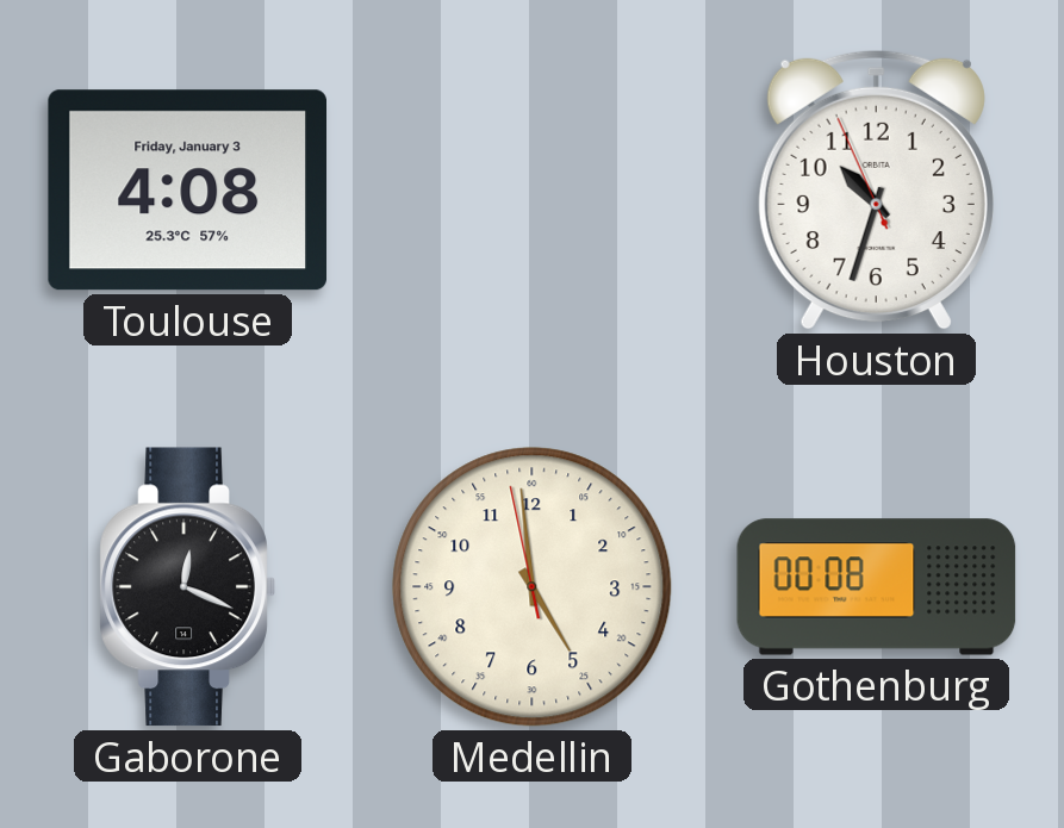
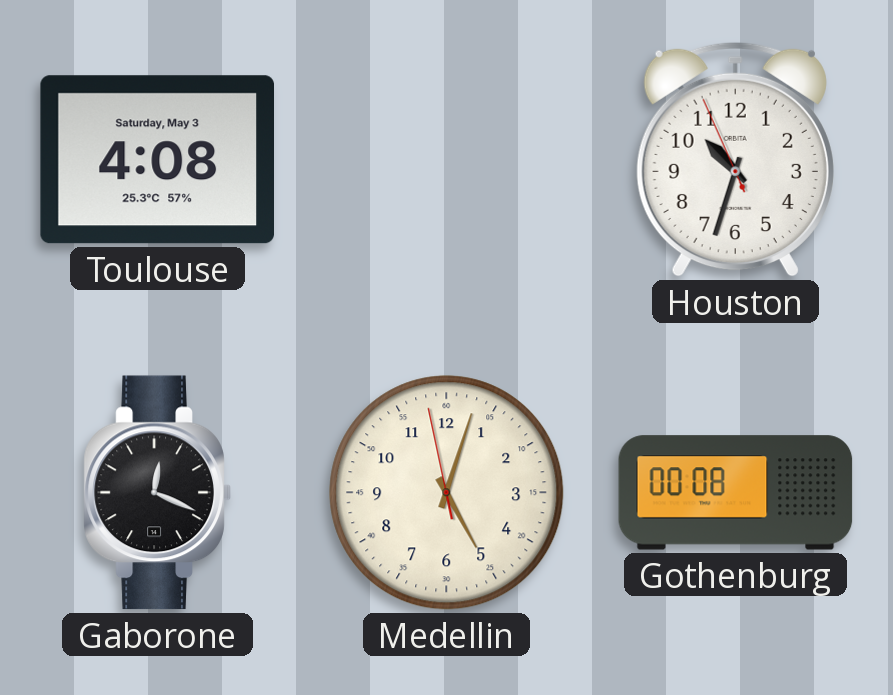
Toulouse date: Friday, January 3 -> Saturday, May 3
Medellin: 4:58 -> 5:02
